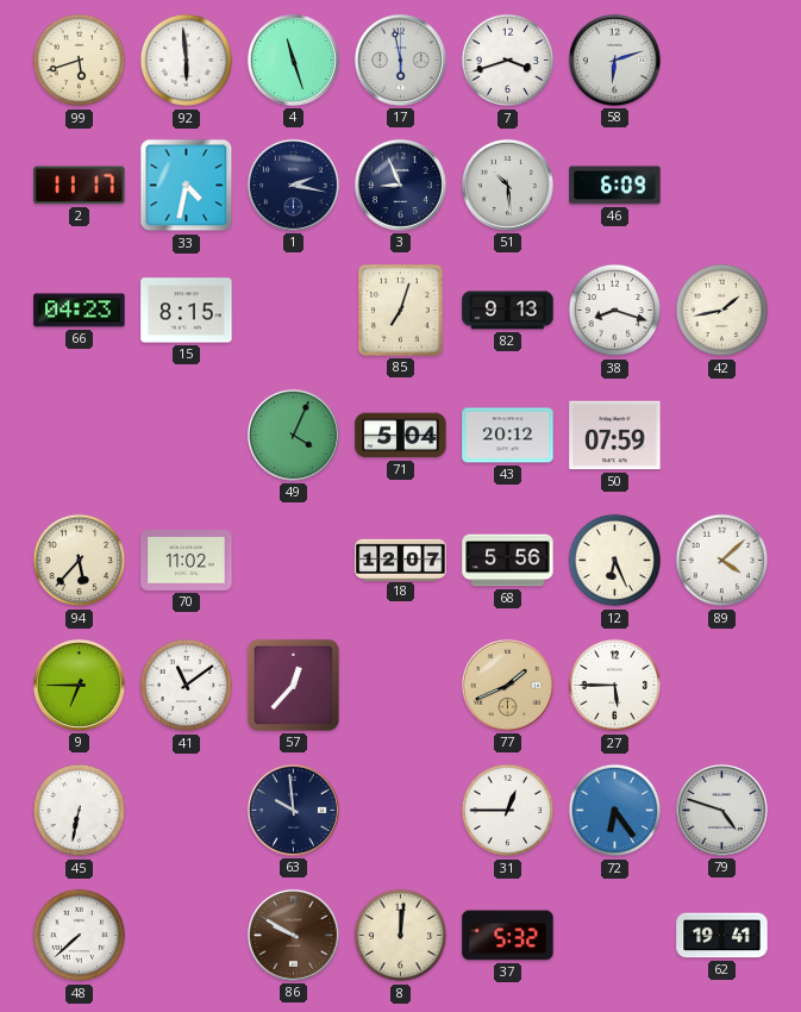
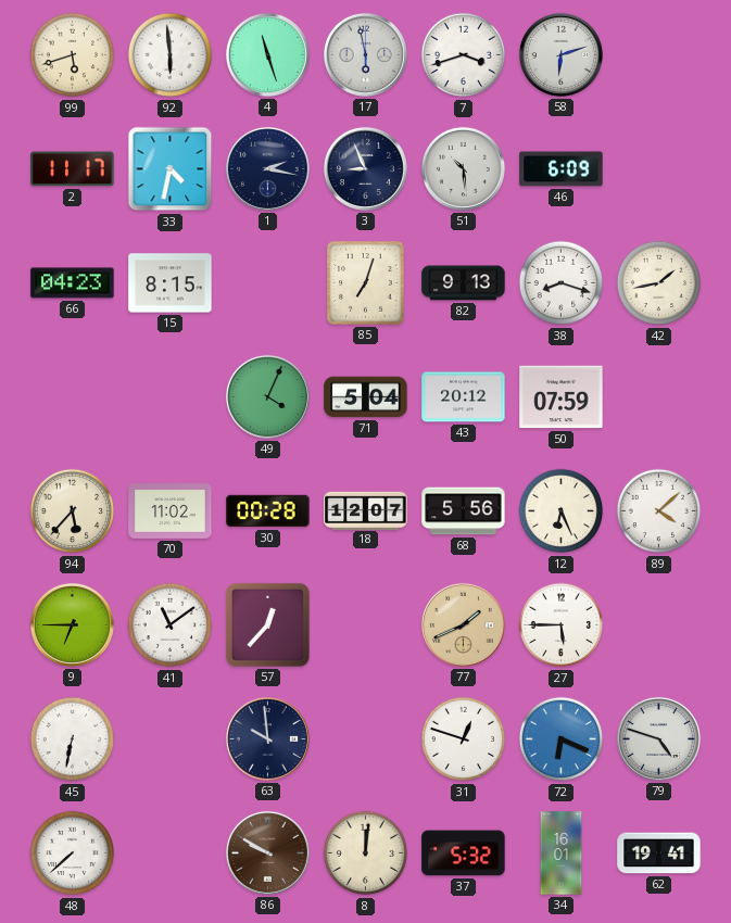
30: none -> 00:28
31: 12:45 -> 12:48
72: 6:24 -> 6:19
34: none -> 16:01
